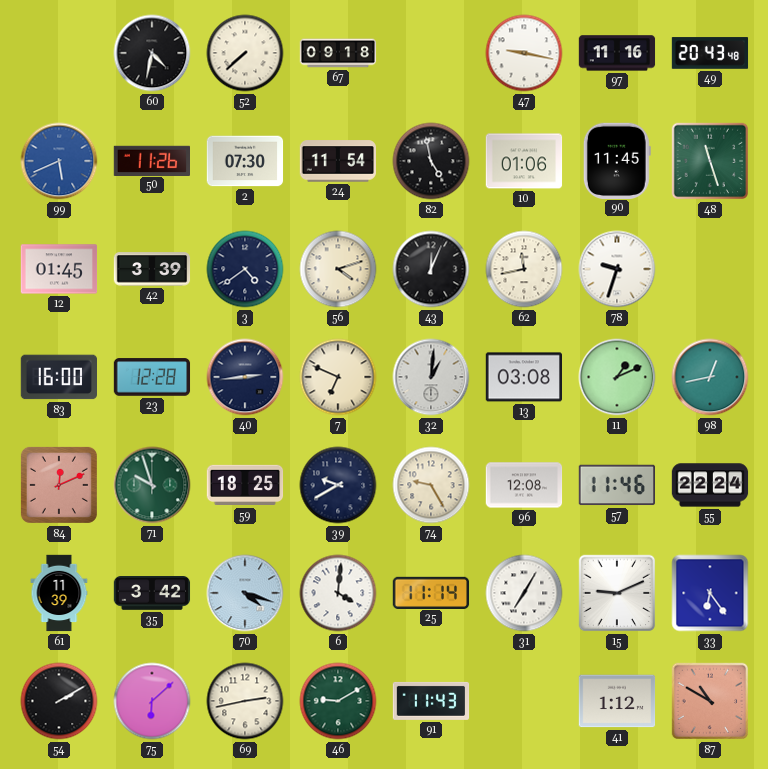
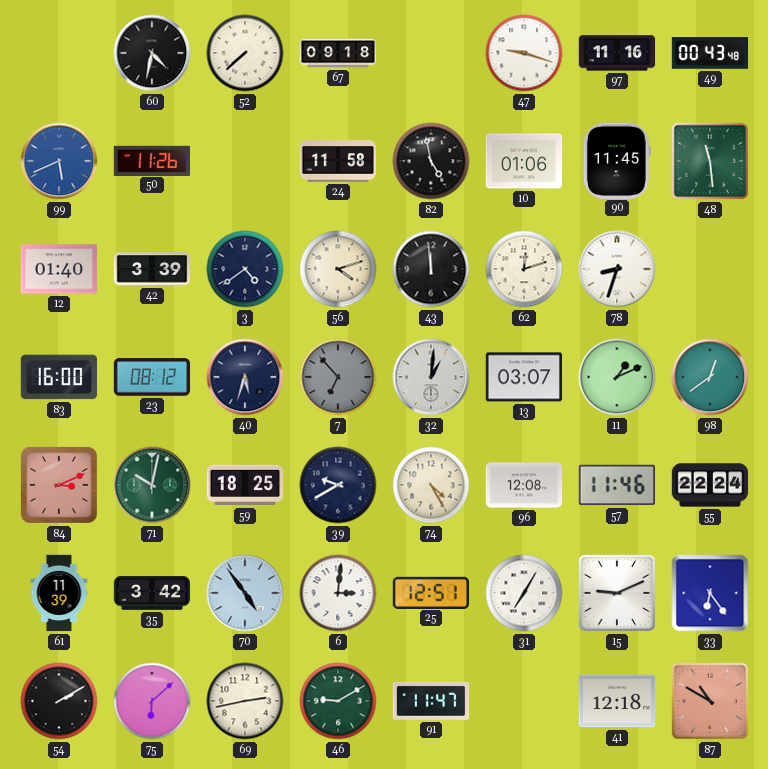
47: 9:17 -> 9:18
49: 20:43 -> 00:43
2: 07:30 -> none
24: 11:54 -> 11:58
48: 11:27 -> 11:29
12: 01:45 -> 01:40
43: 12:04 -> 11:59
62: 11:43 -> 12:12
78: 9:33 -> 8:33
23: 12:28 -> 08:12
40: 2:44 -> 5:33
7: 6:49 -> 6:53
7 dial: cream -> grey
13: 03:08 -> 03:07
98: 12:43 -> 12:39
84: 12:11 -> 3:11
71: 9:57 -> 10:02
74: 9:25 -> 4:25
70: 4:18 -> 4:54
6: 4:01 -> 3:01
25: 11:14 -> 12:51
91: 11:43 -> 11:47
41: 1:12 -> 12:18
